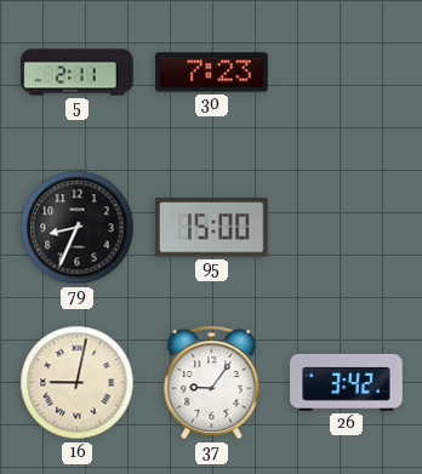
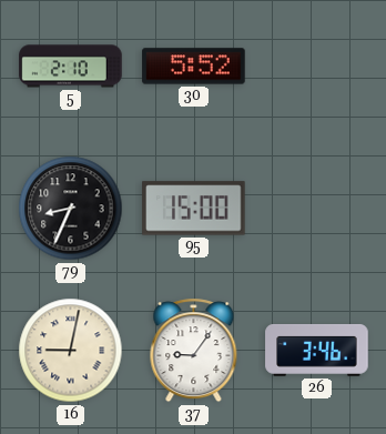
5: 2:11 -> 2:10
30: 7:23 -> 5:52
26: 3:42 -> 3:46
